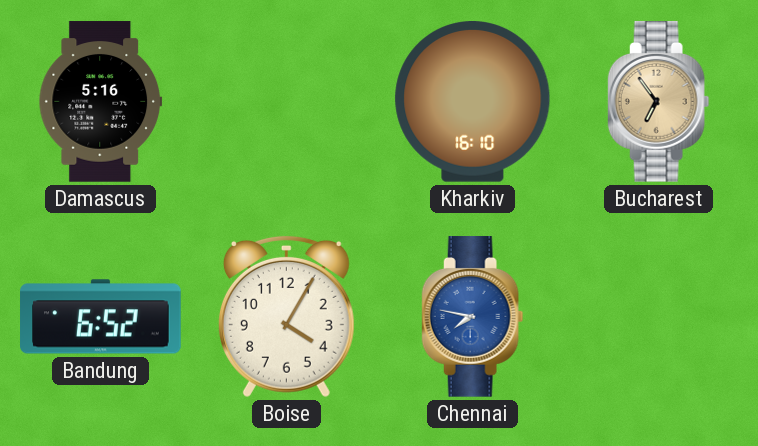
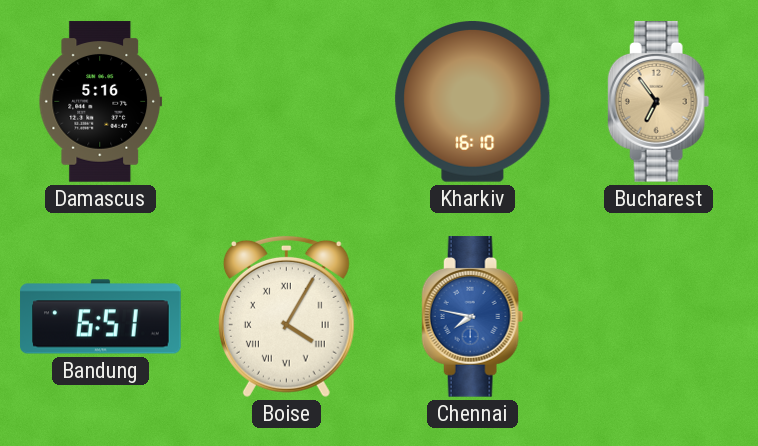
Bandung: 6:52 -> 6:51
Boise numerals: Arabic -> Roman
